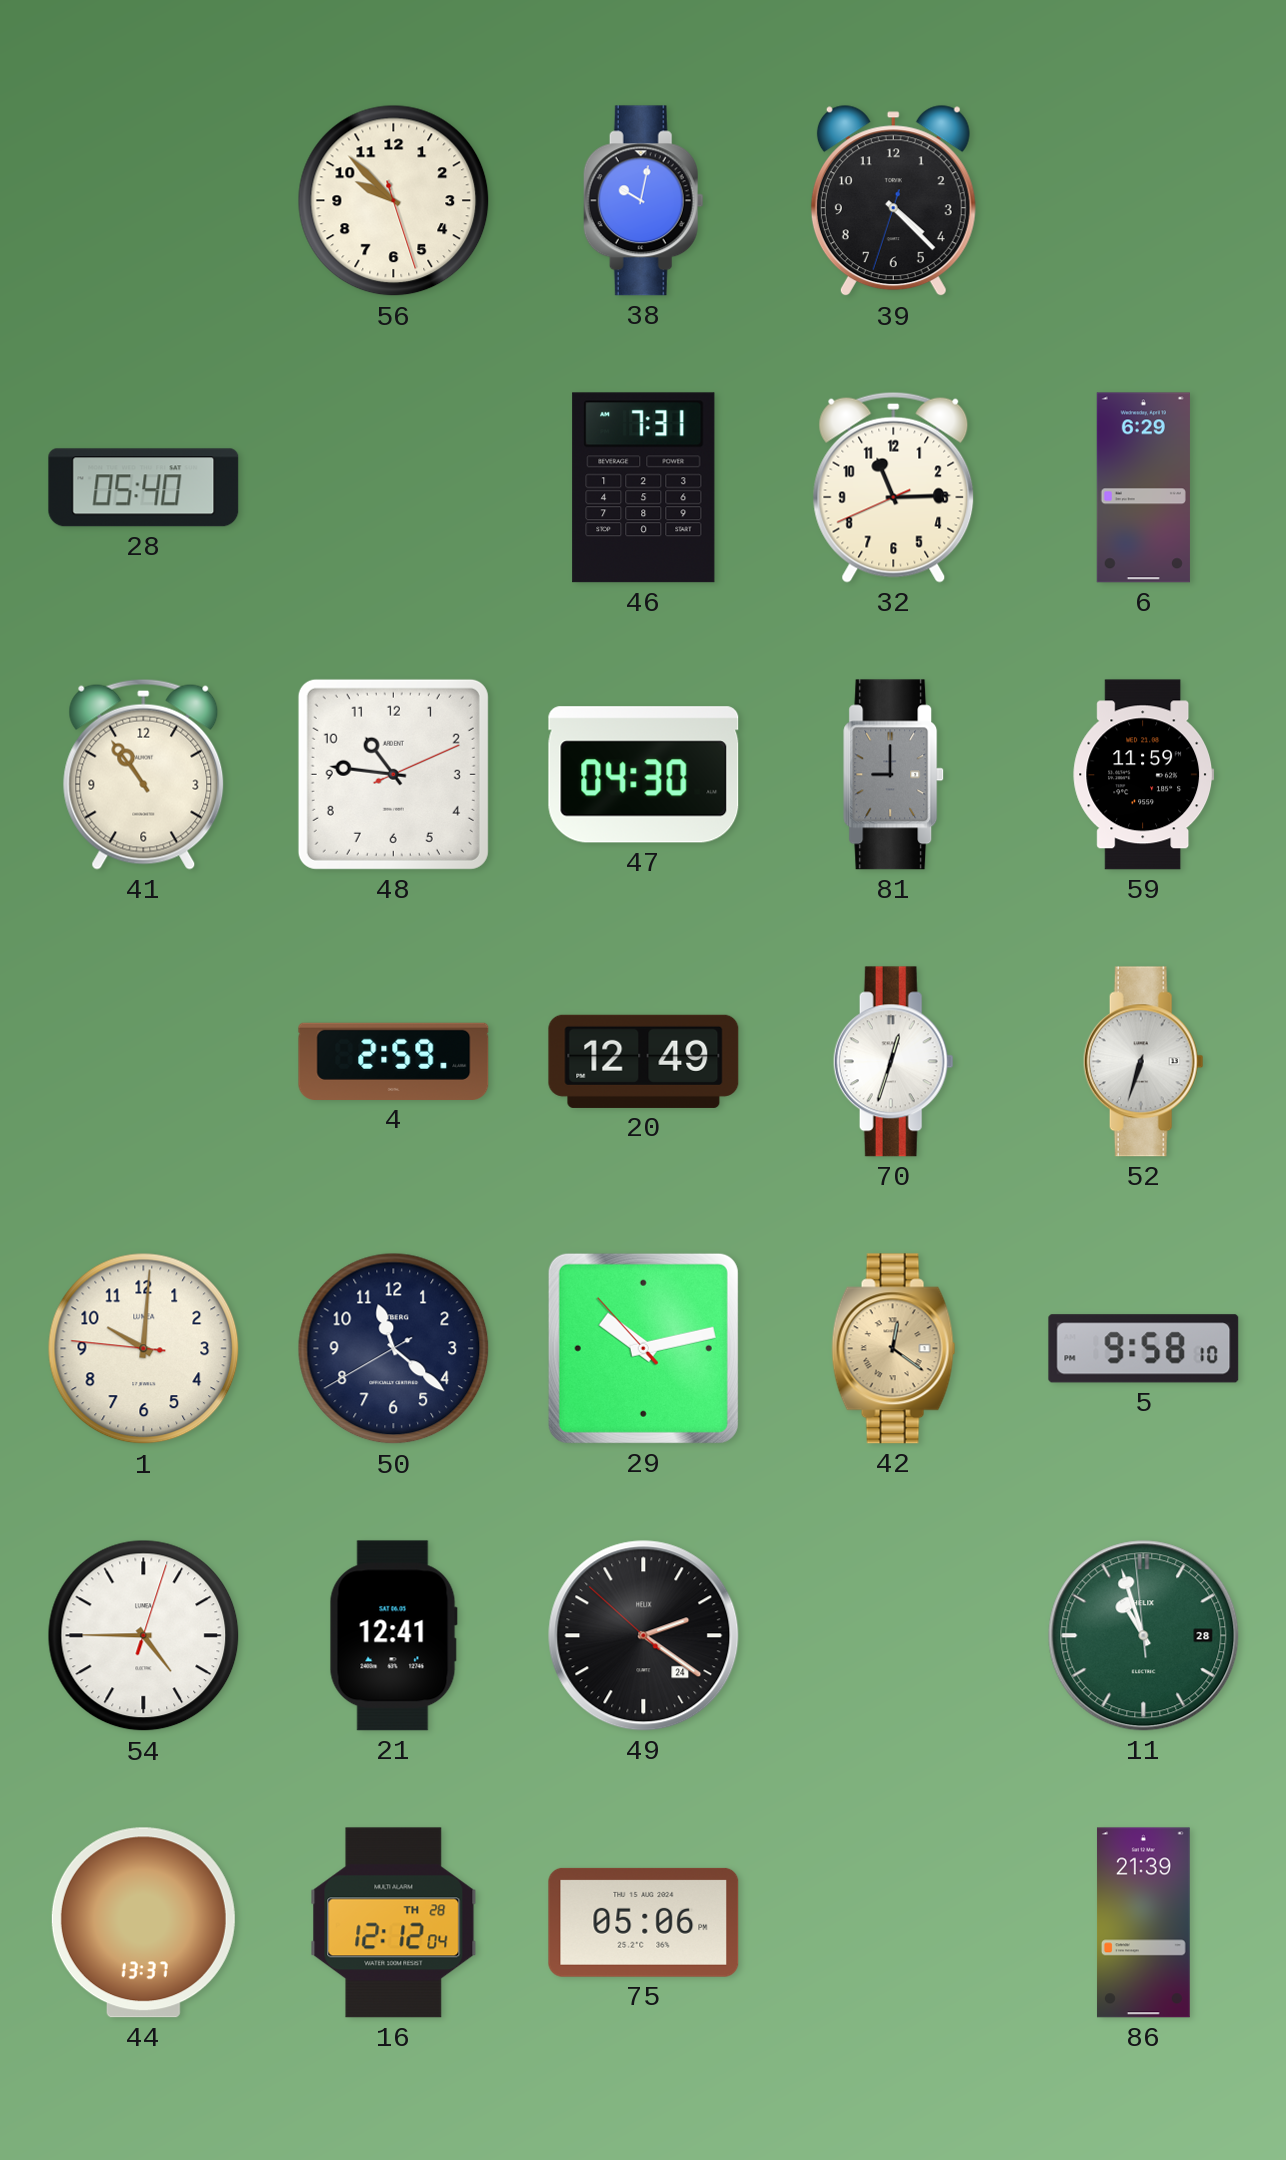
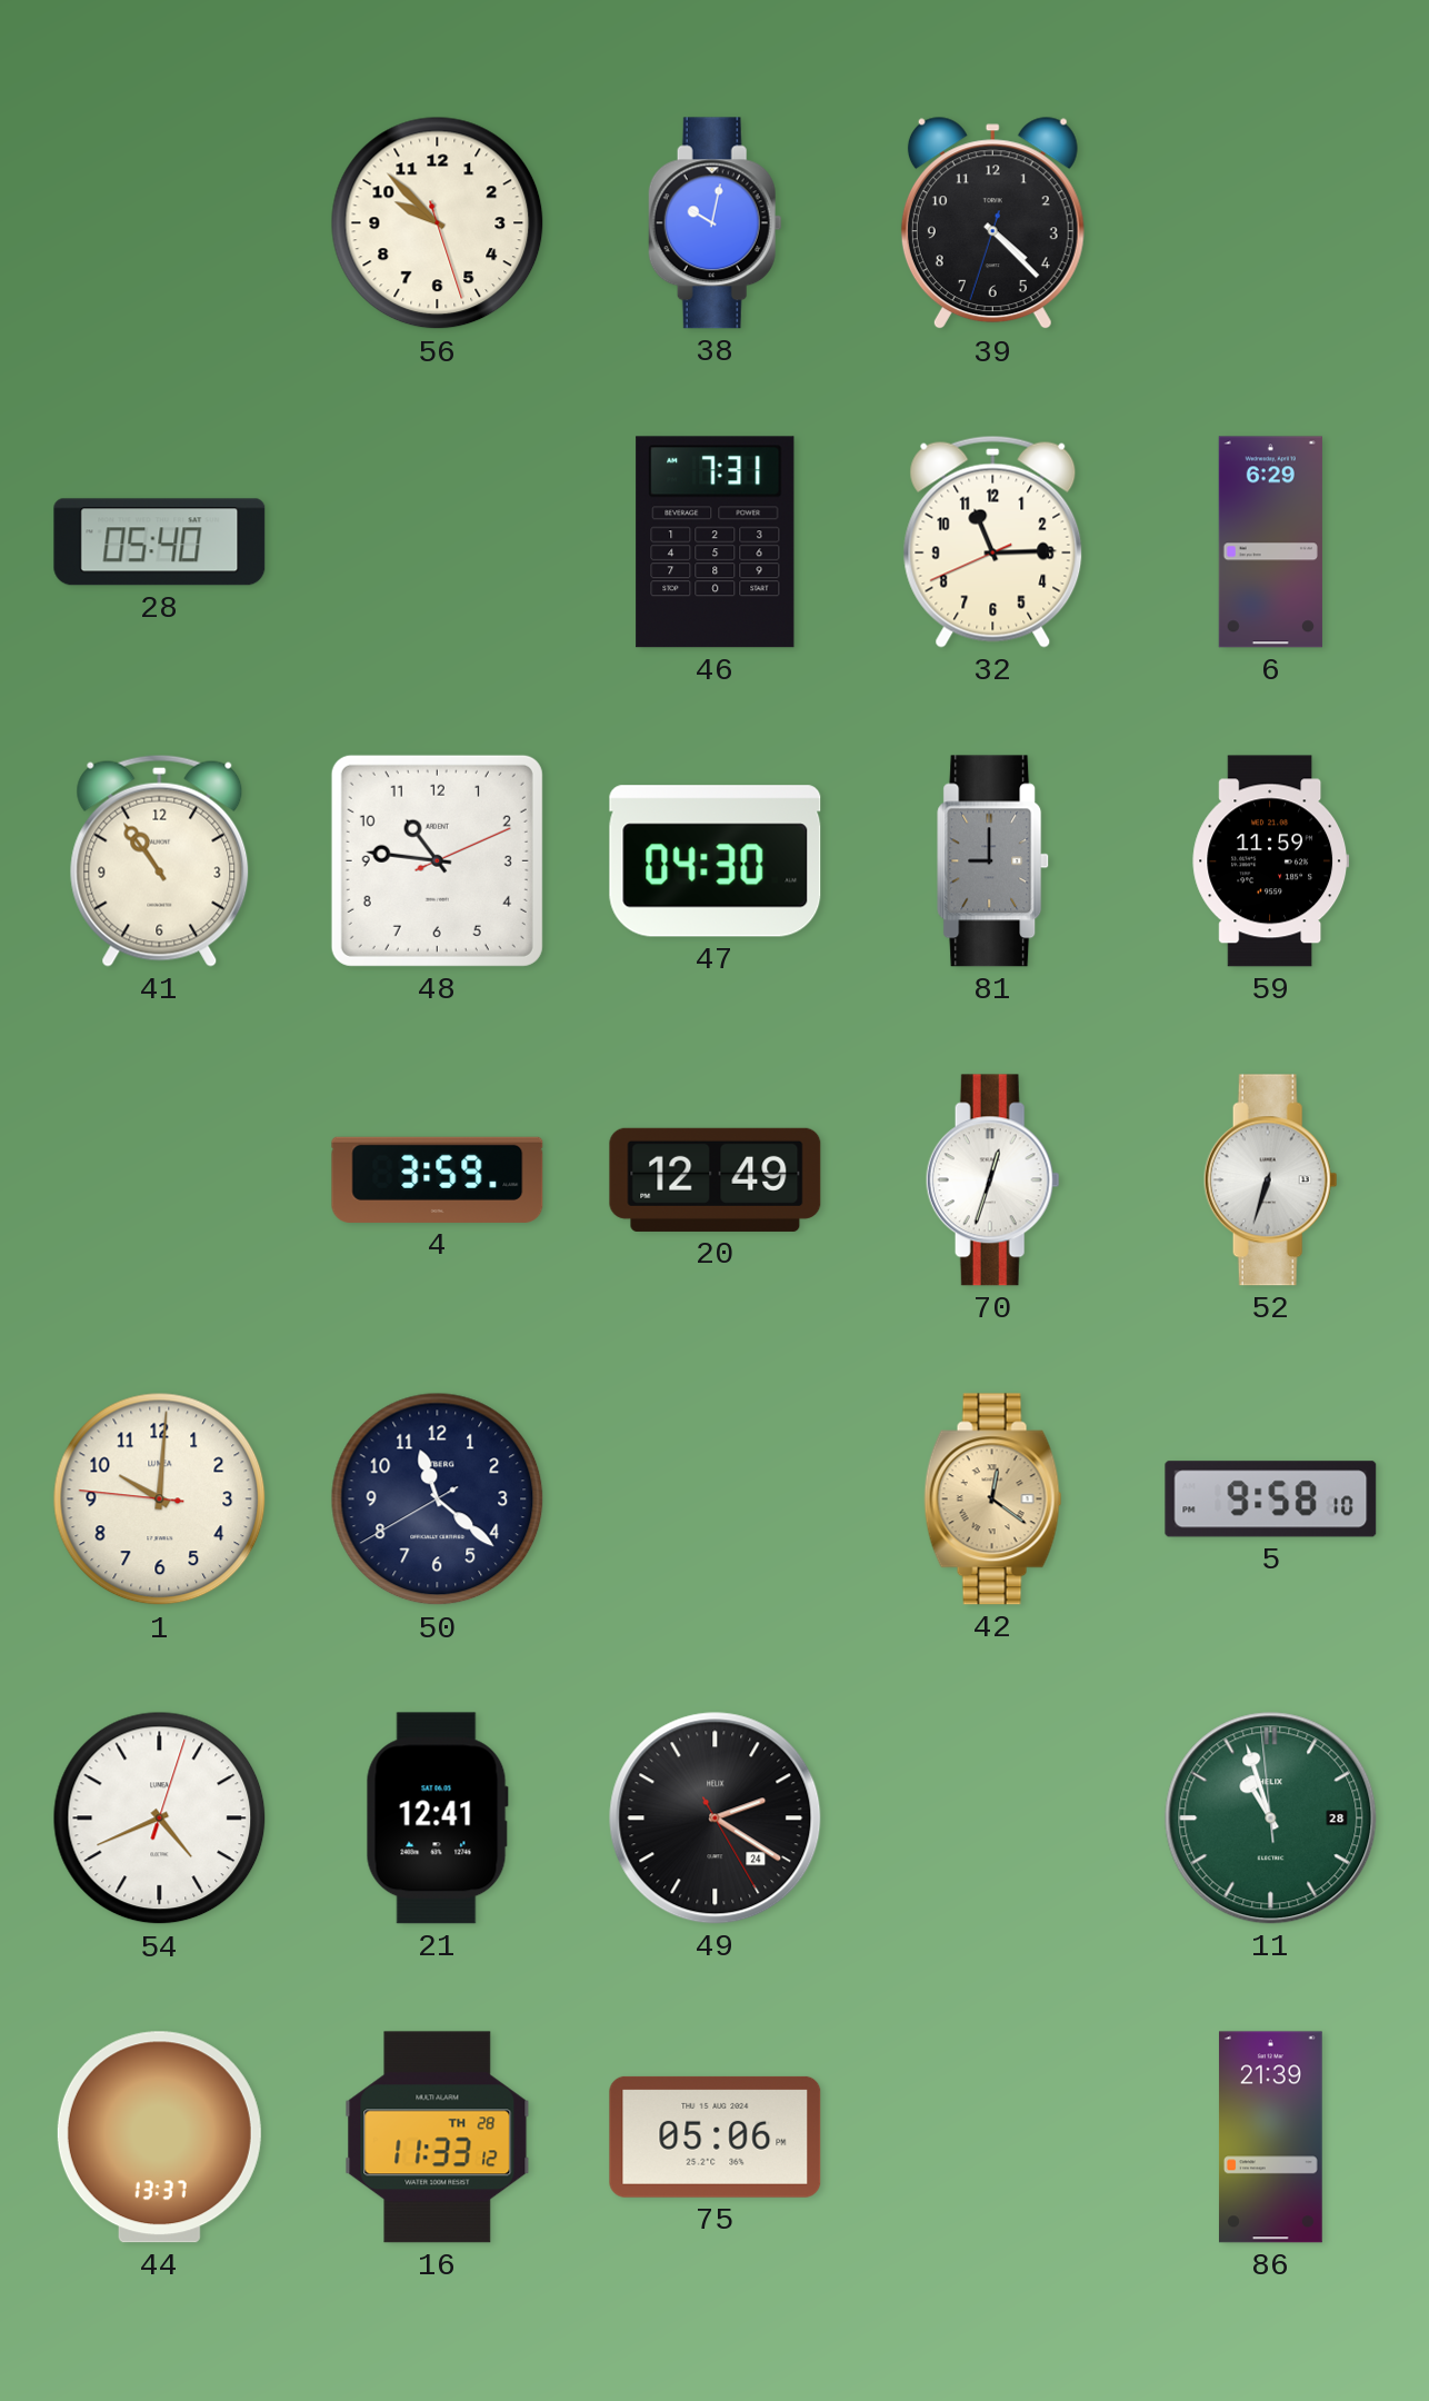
4: 2:59 -> 3:59
29: 10:12 -> none
54: 4:45 -> 4:41
49: 2:20:52 -> 2:20:25
16: 12:12 -> 11:33
